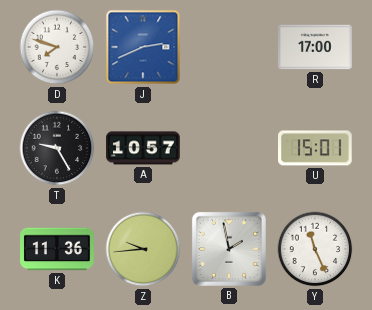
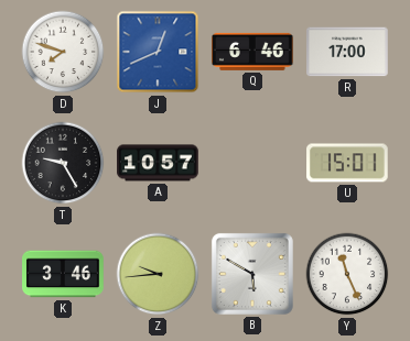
J: 2:41 -> 12:41
Q: none -> 6:46
K: 11:36 -> 3:46
B: 1:58 -> 5:50
